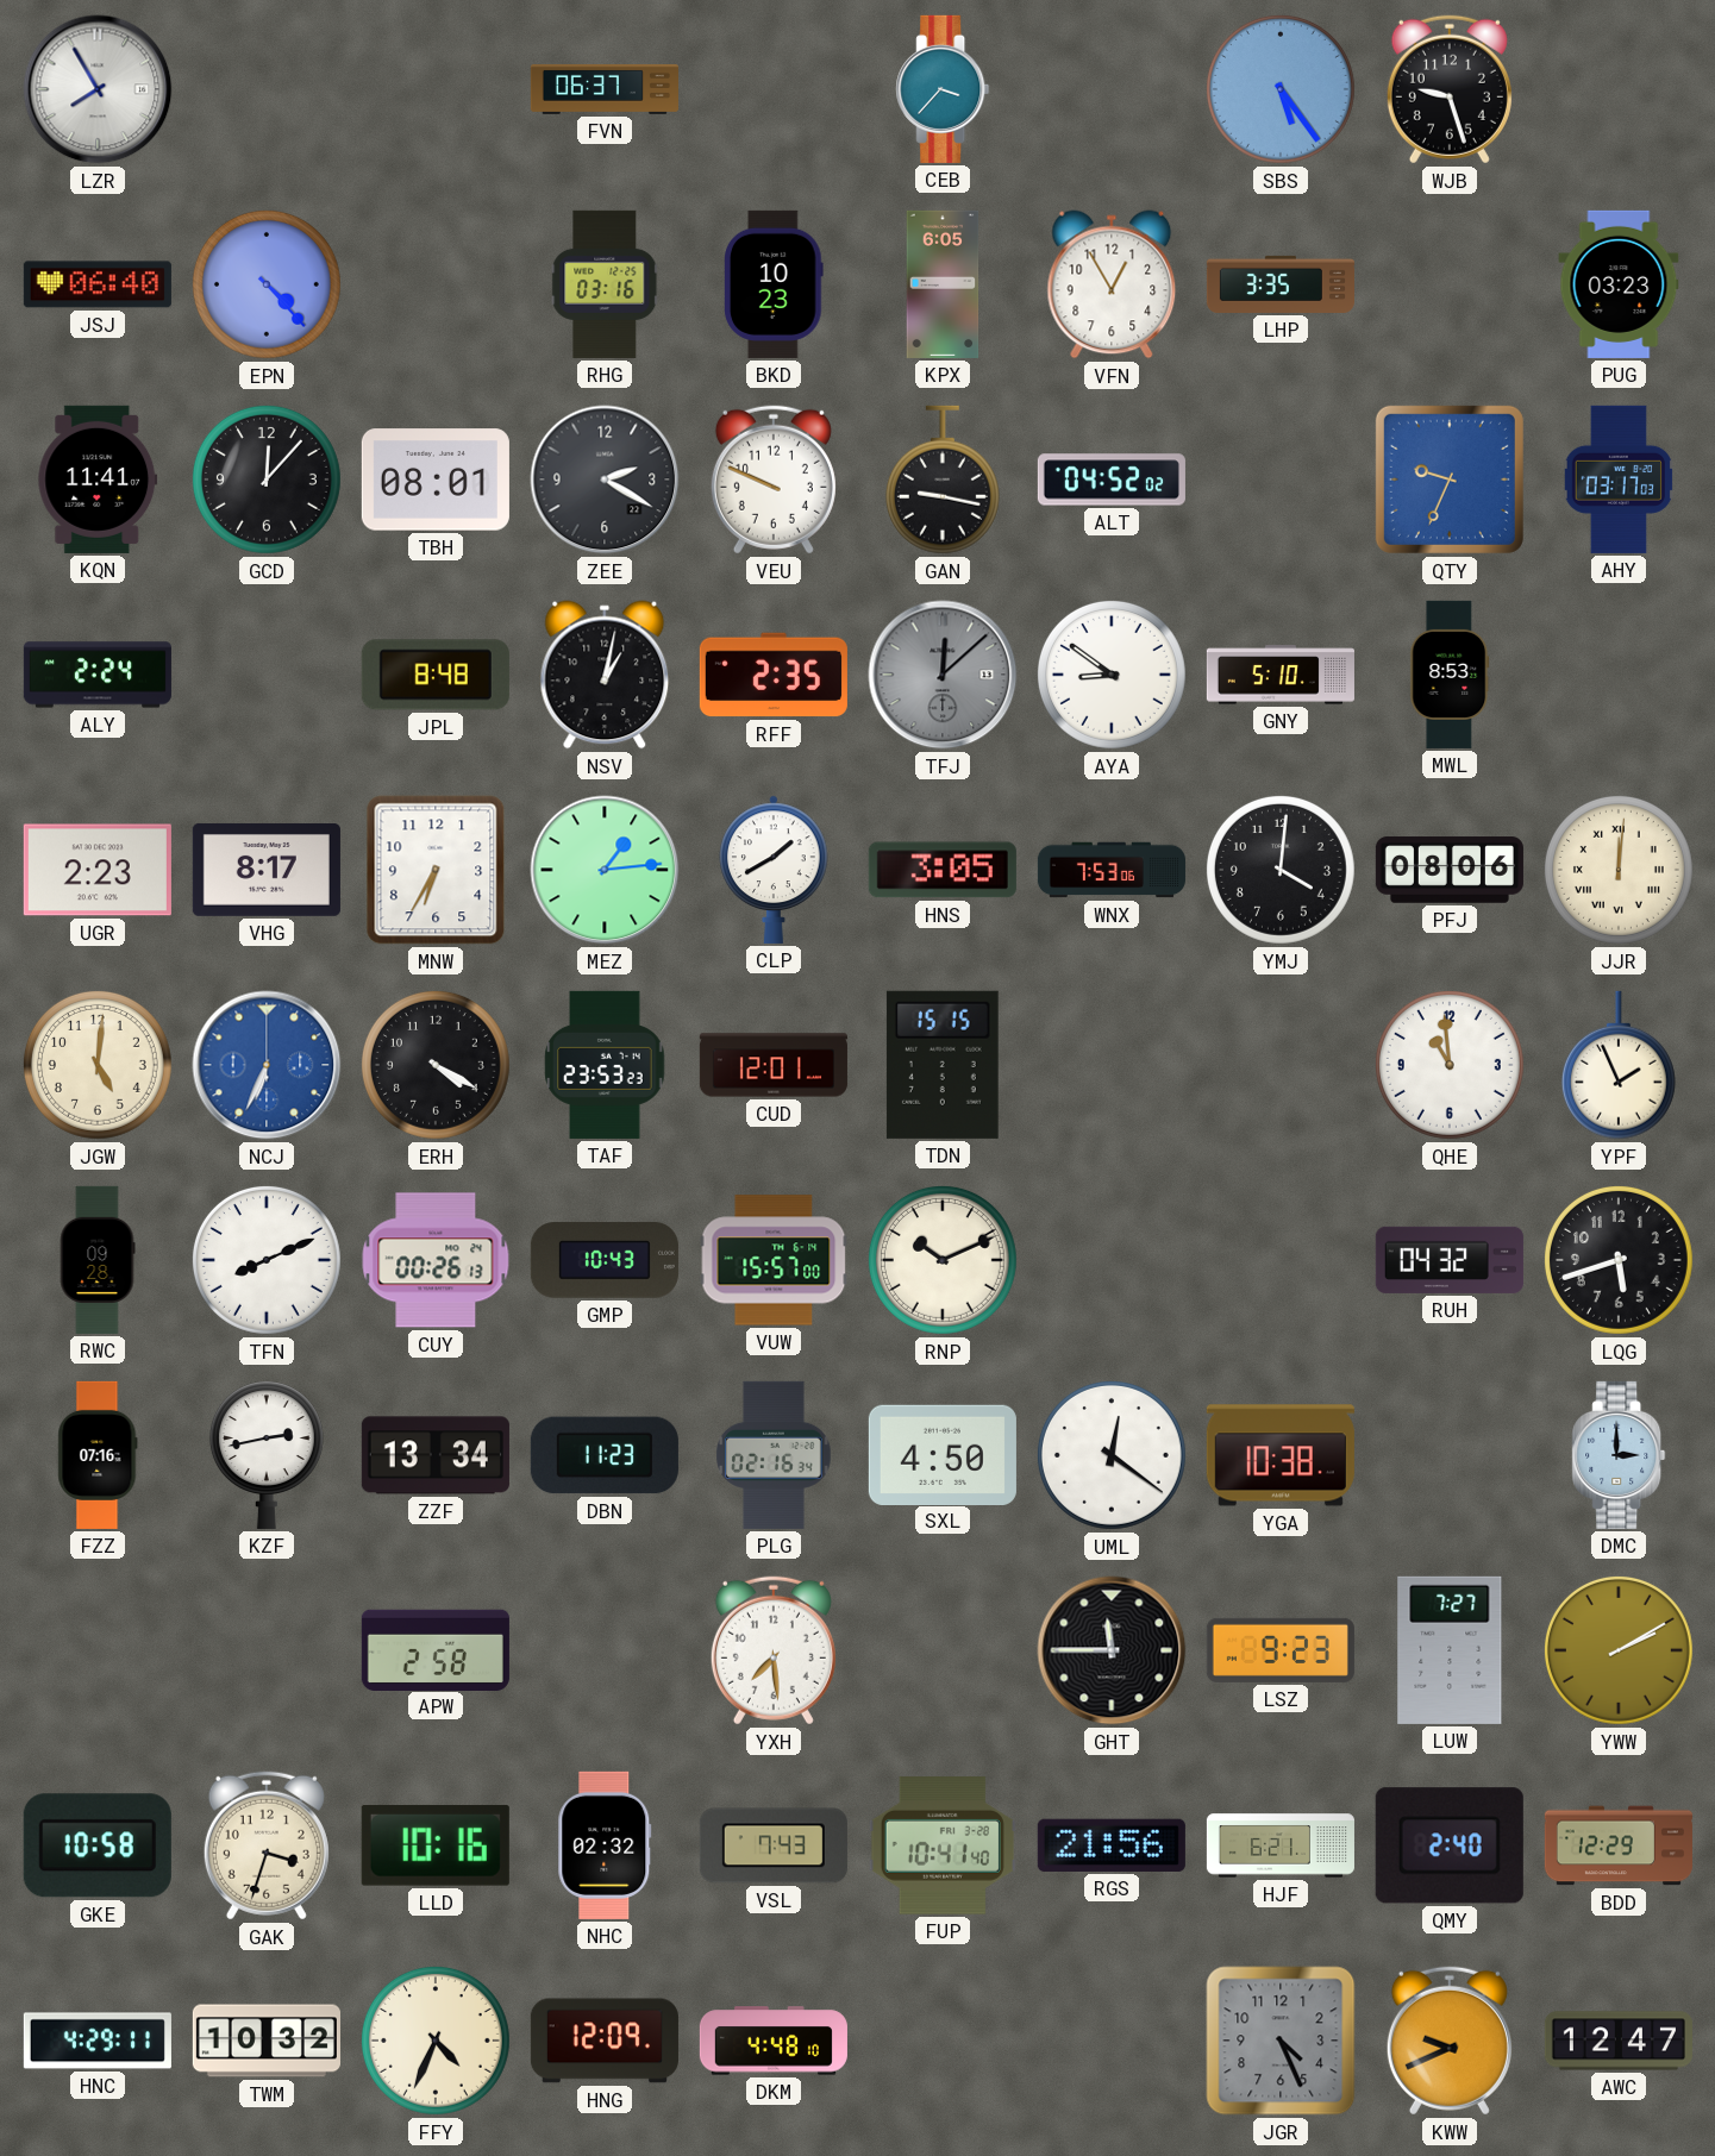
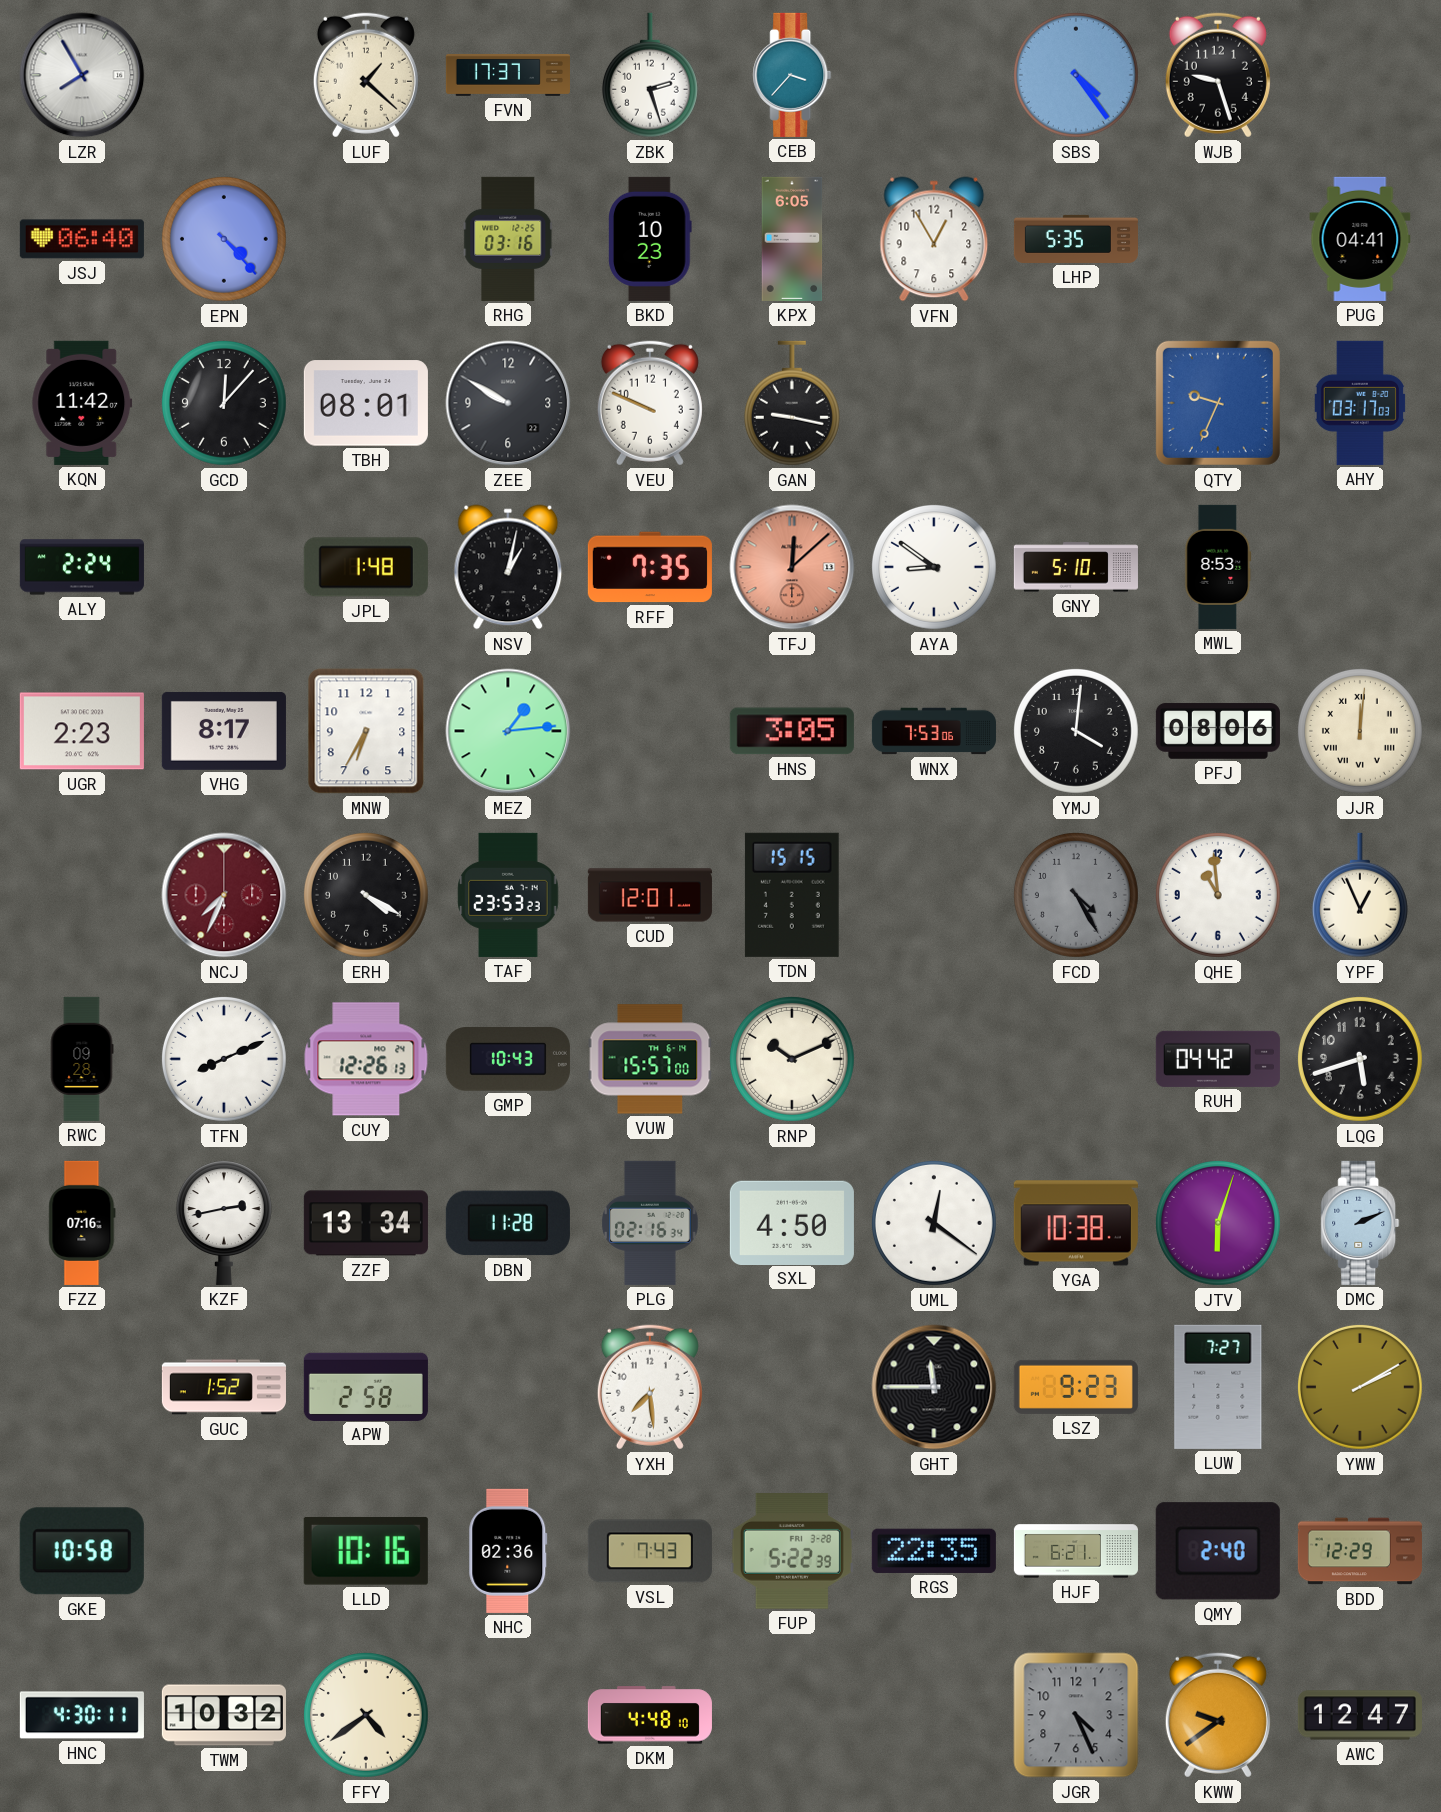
LUF: none -> 1:22
FVN: 06:37 -> 17:37
ZBK: none -> 2:27
SBS: 5:24 -> 4:24
LHP: 3:35 -> 5:35
PUG: 03:23 -> 04:41
KQN: 11:41 -> 11:42
ZEE: 2:20 -> 9:50
ALT: 04:52 -> none
JPL: 8:48 -> 1:48
RFF: 2:35 -> 7:35
TFJ dial: grey -> salmon
CLP: 1:40 -> none
JGW: 5:01 -> none
NCJ: 6:34 -> 7:34
NCJ dial: blue -> burgundy
FCD: none -> 4:25
YPF: 1:56 -> 12:56
CUY: 00:26 -> 12:26
RUH: 04:32 -> 04:42
DBN: 11:23 -> 11:28
JTV: none -> 6:03
DMC: 3:00 -> 2:11
GUC: none -> 1:52
GAK: 3:33 -> none
NHC: 02:32 -> 02:36
FUP: 10:41 -> 5:22
RGS: 21:56 -> 22:35
HNC: 4:29 -> 4:30
FFY: 4:34 -> 4:39
HNG: 12:09 -> none
KWW: 9:41 -> 9:39
